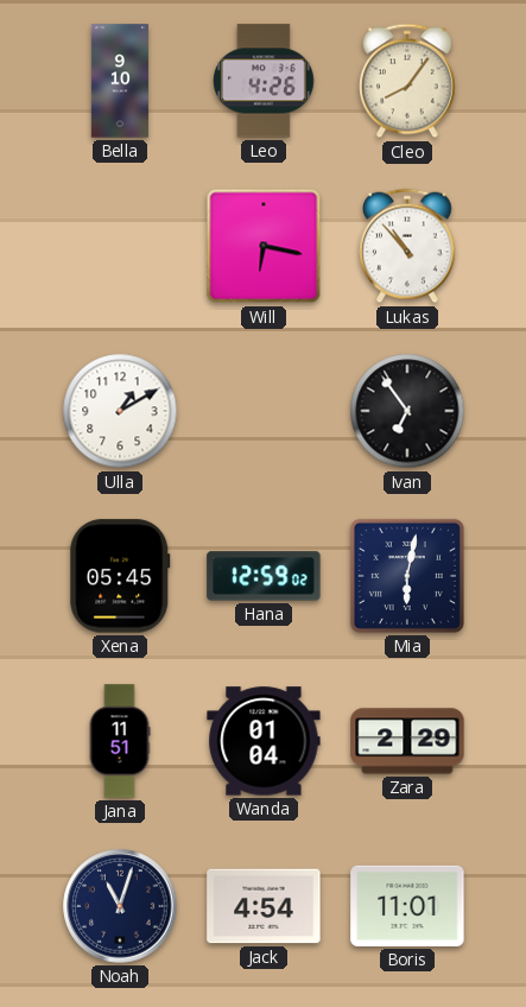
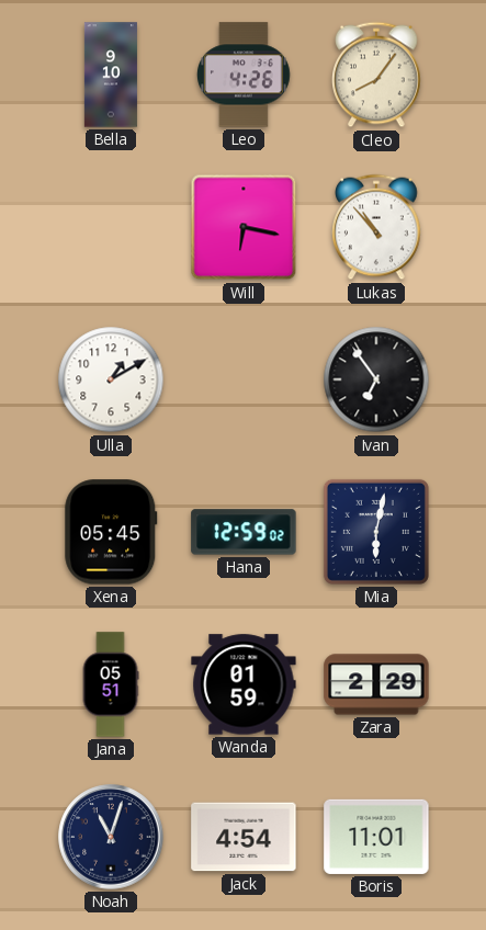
Jana: 11:51 -> 05:51
Wanda: 01:04 -> 01:59
